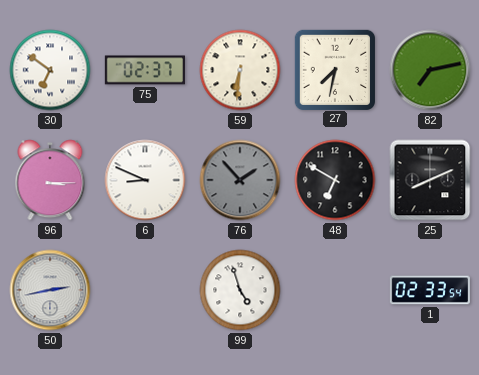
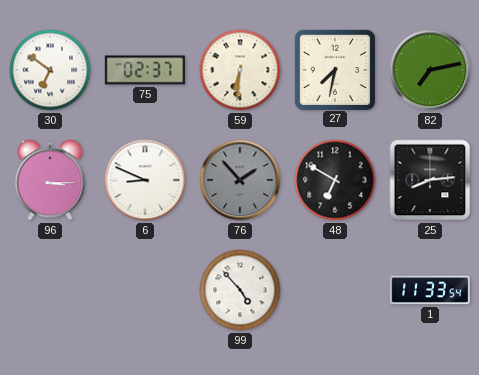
25: 8:11 -> 8:14
50: 2:43 -> none
99: 4:57 -> 4:53
1: 02:33 -> 11:33
